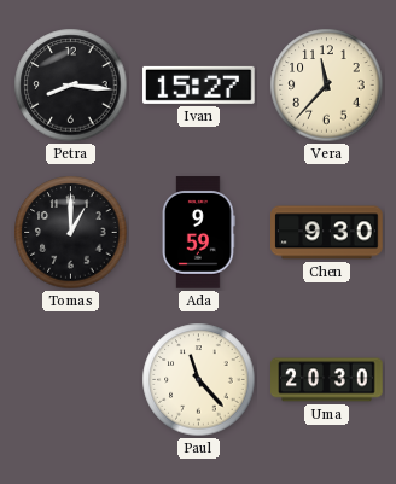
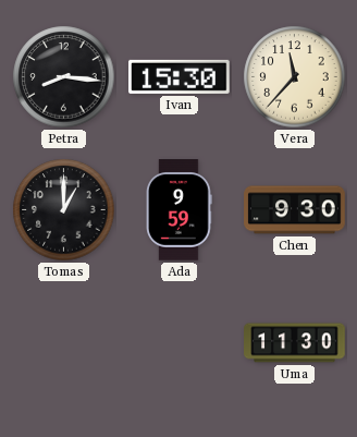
Ivan: 15:27 -> 15:30
Paul: 11:23 -> none
Uma: 20:30 -> 11:30
